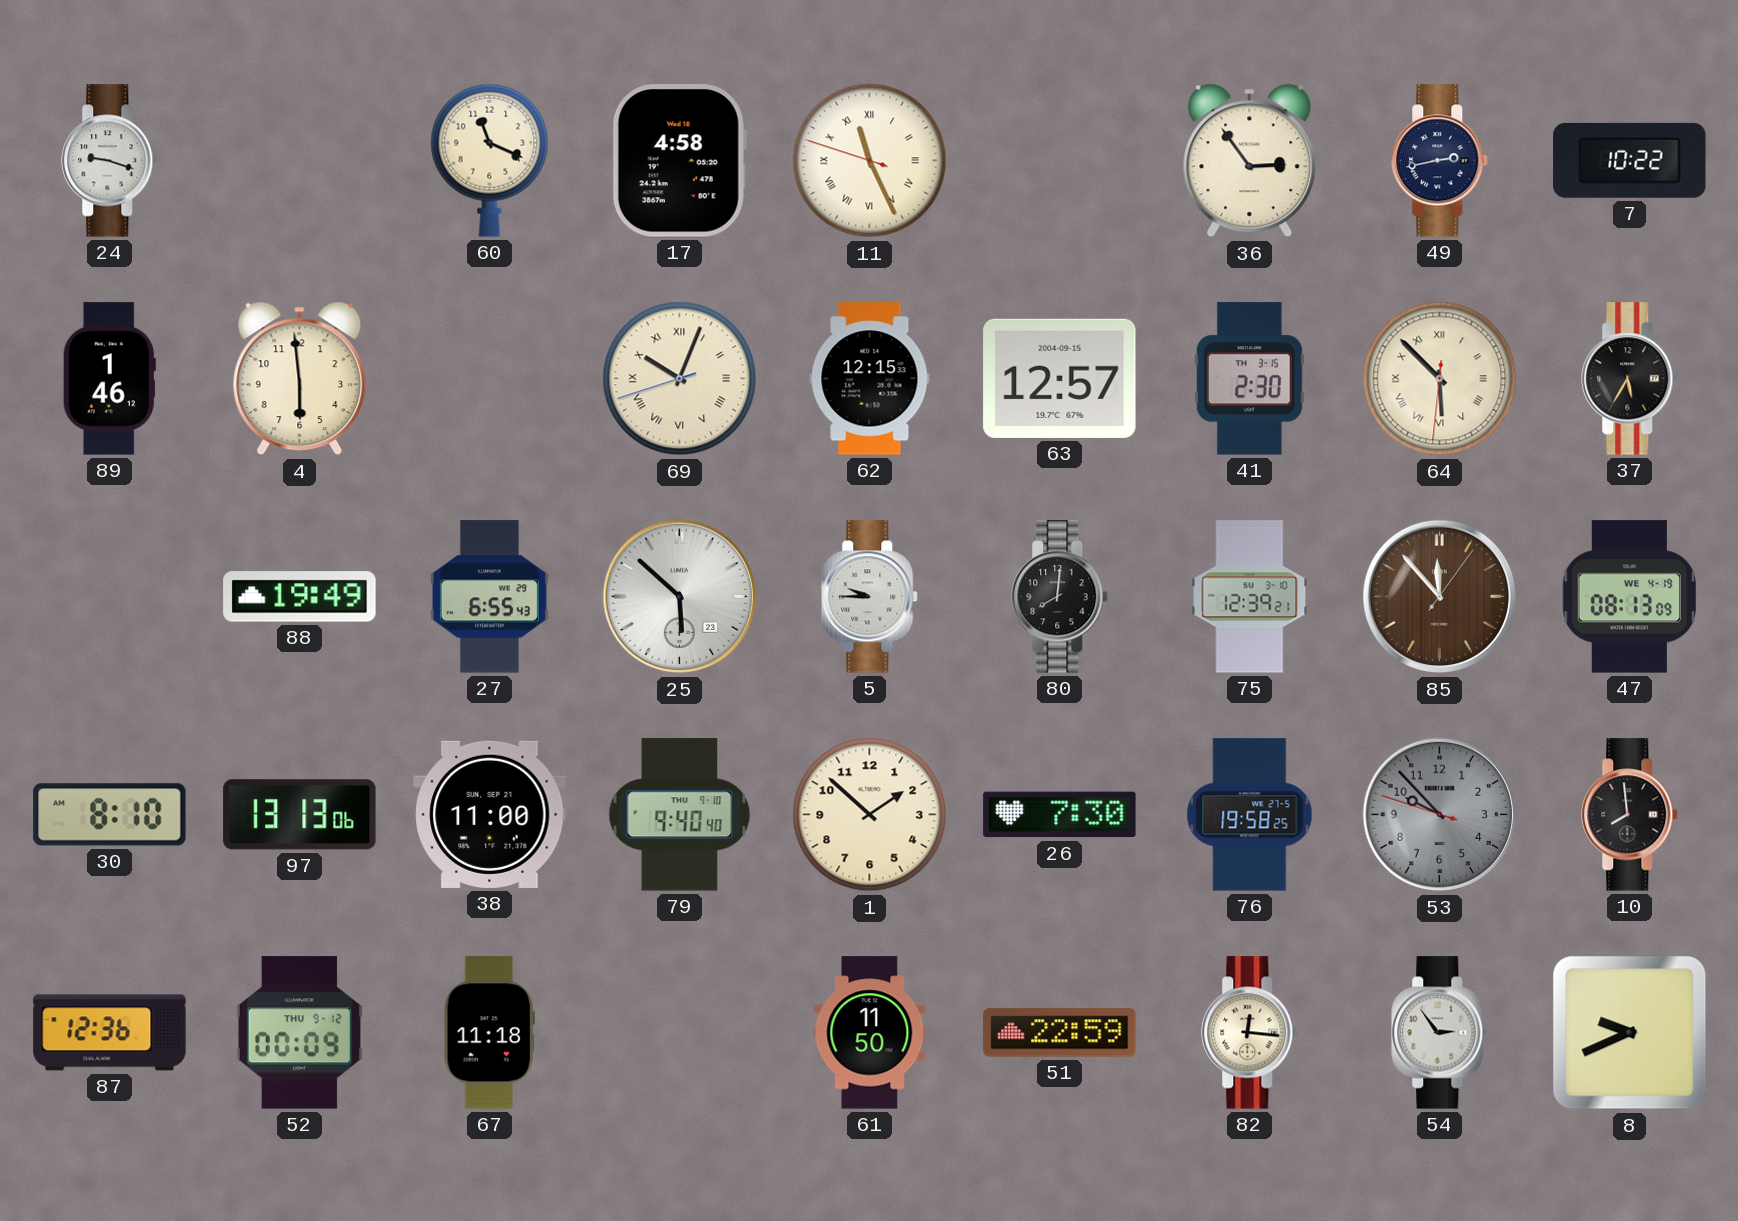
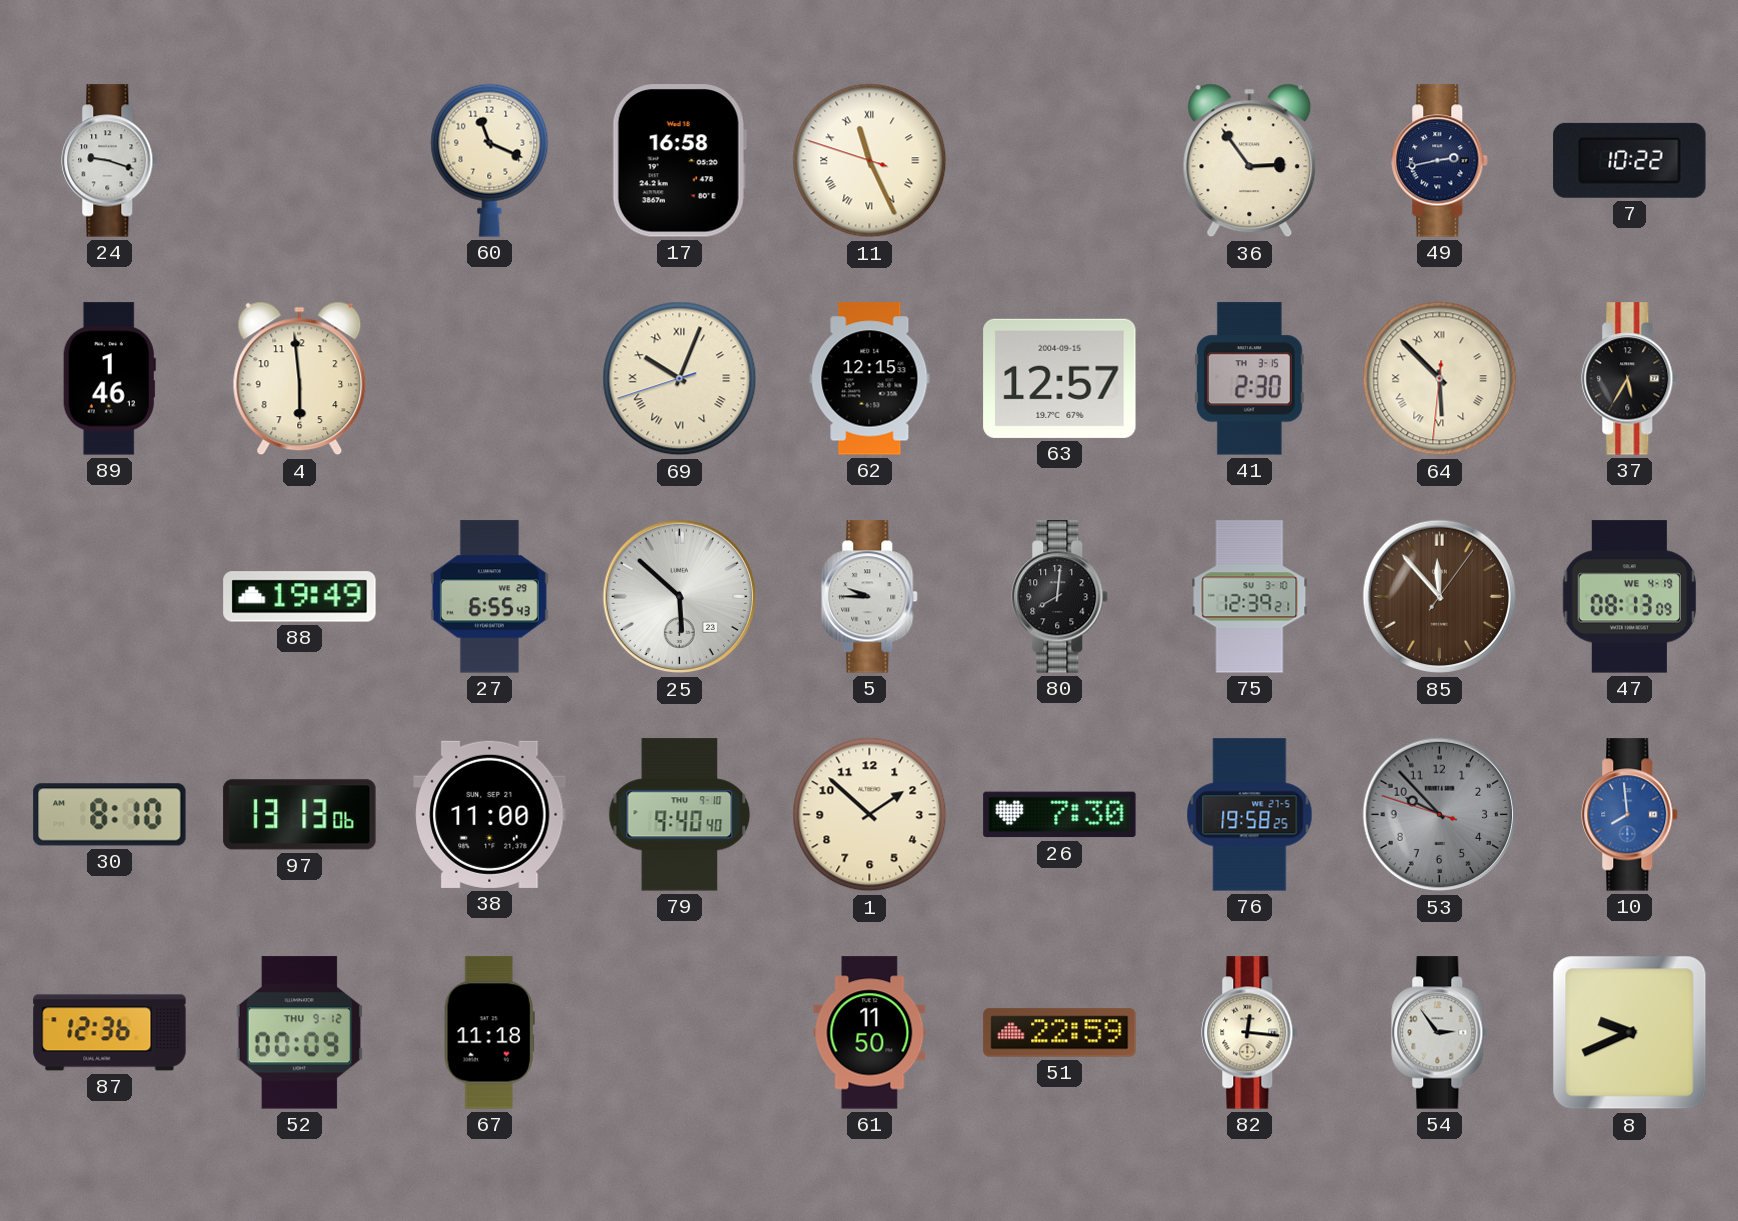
17: 4:58 -> 16:58
10 dial: black -> blue
